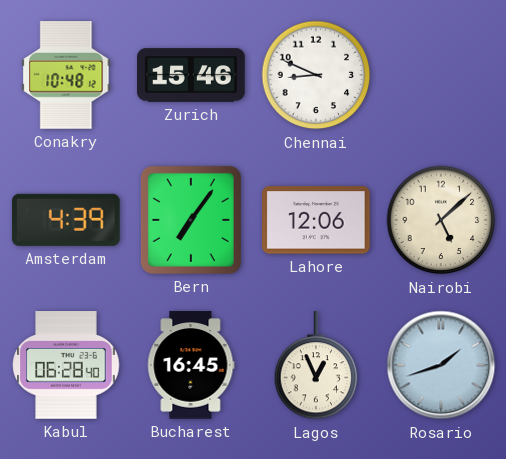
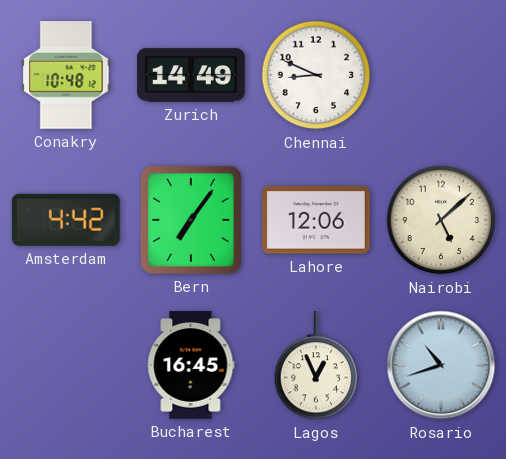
Zurich: 15:46 -> 14:49
Amsterdam: 4:39 -> 4:42
Kabul: 06:28 -> none
Rosario: 1:42 -> 10:42
